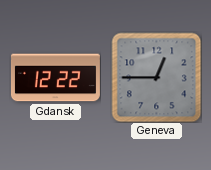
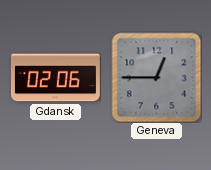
Gdansk: 12:22 -> 02:06
